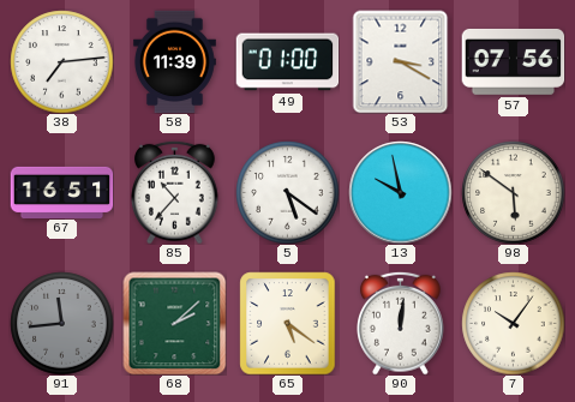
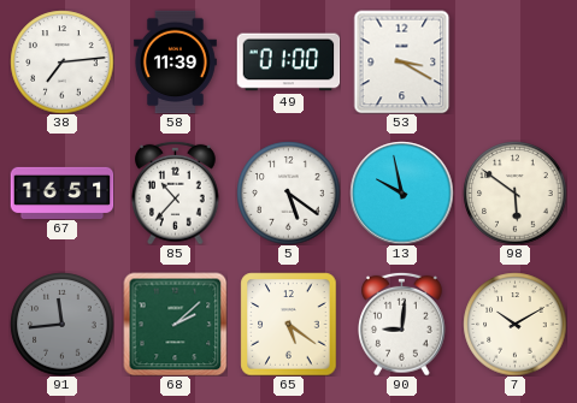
57: 07:56 -> none
90: 12:01 -> 9:01
7: 10:06 -> 10:10
